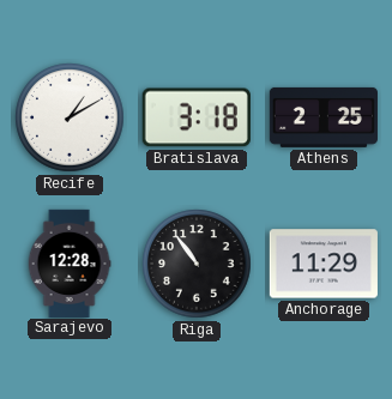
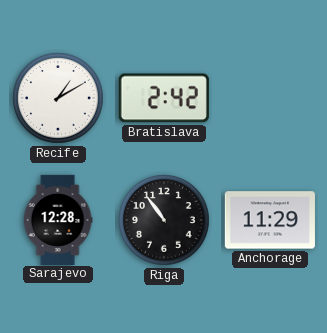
Bratislava: 3:18 -> 2:42
Athens: 2:25 -> none
